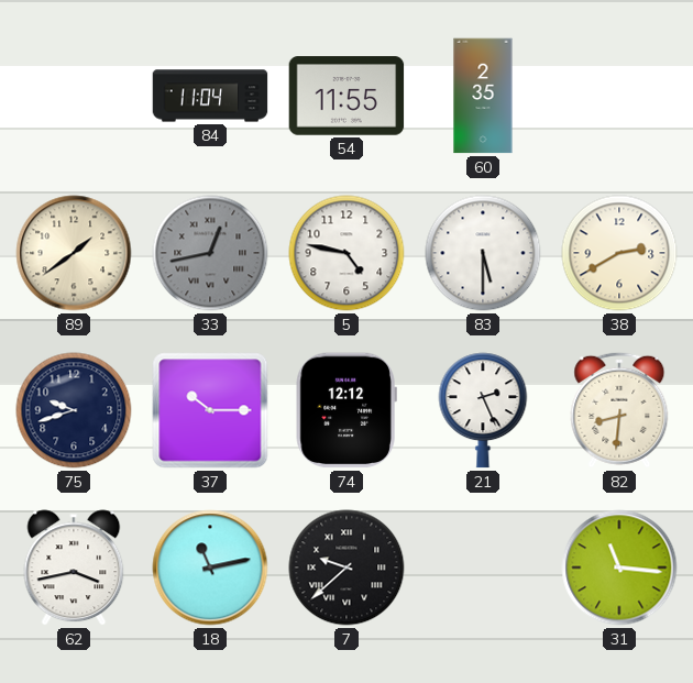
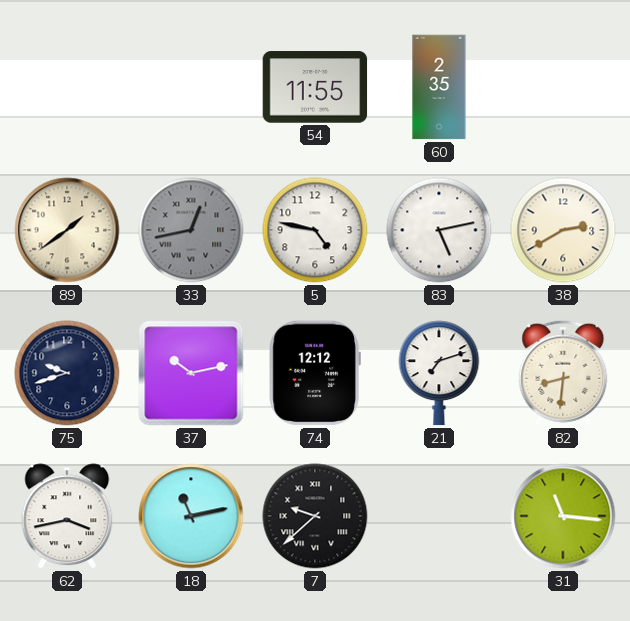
84: 11:04 -> none
83: 5:30 -> 5:13
37: 10:15 -> 10:13
21: 2:26 -> 7:12
